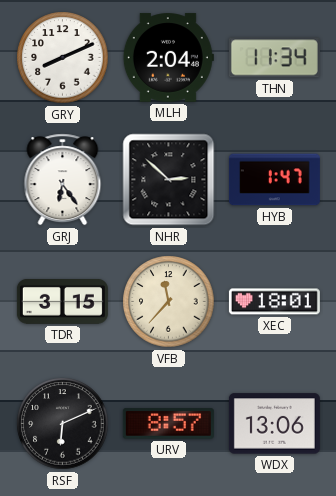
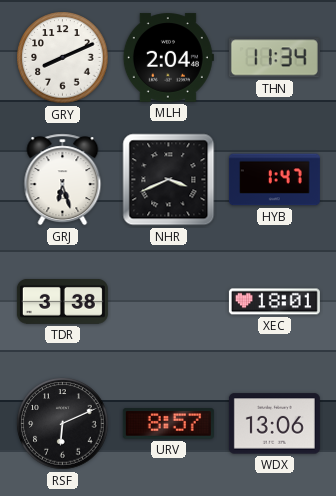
GRJ: 6:24 -> 6:27
NHR: 2:52 -> 3:41
TDR: 3:15 -> 3:38
VFB: 11:37 -> none
